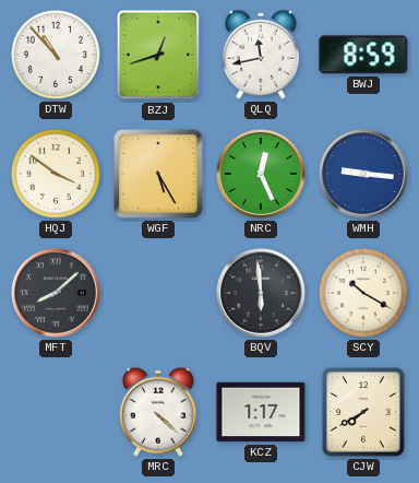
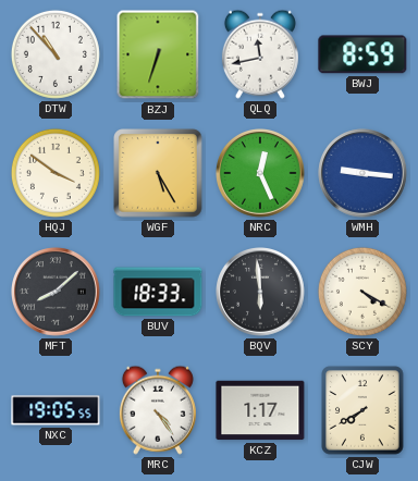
BZJ: 12:42 -> 6:33
BUV: none -> 18:33
SCY: 10:20 -> 4:20
NXC: none -> 19:05
MRC: 4:22 -> 4:24
